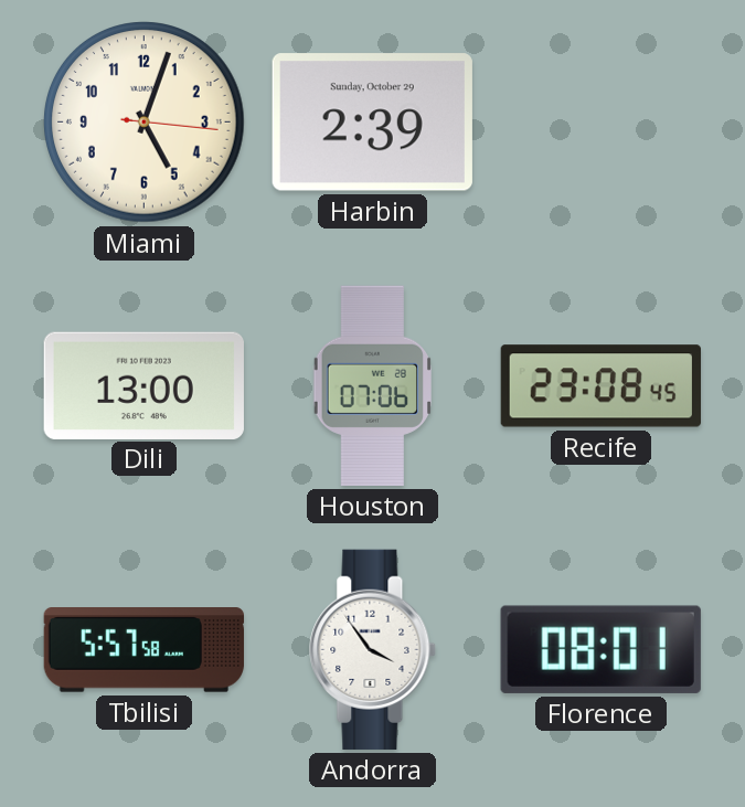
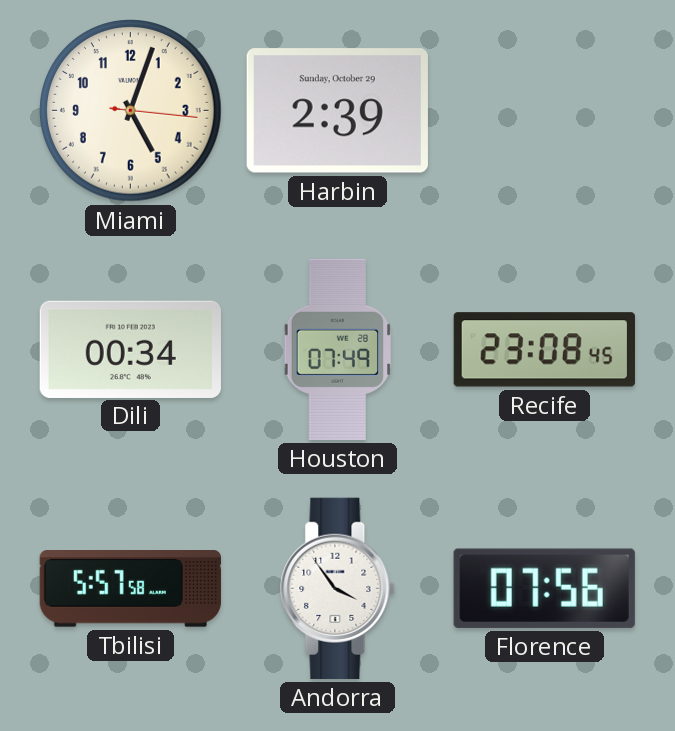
Dili: 13:00 -> 00:34
Houston: 07:06 -> 07:49
Florence: 08:01 -> 07:56
